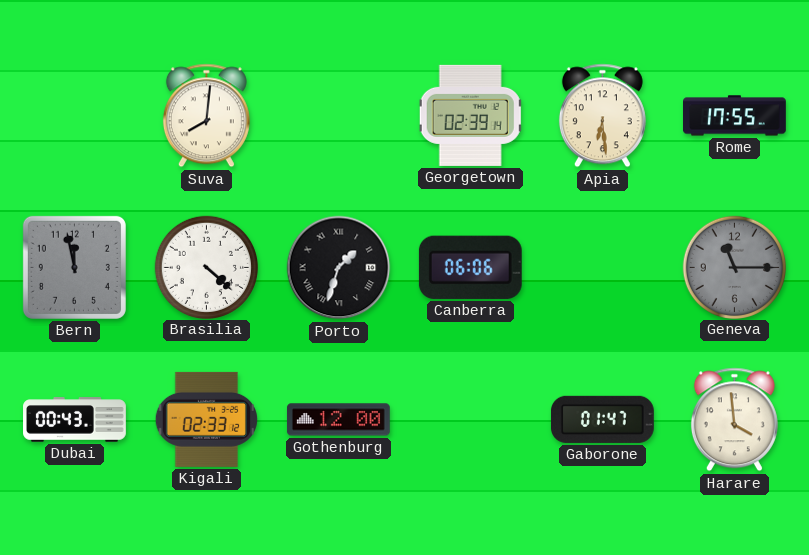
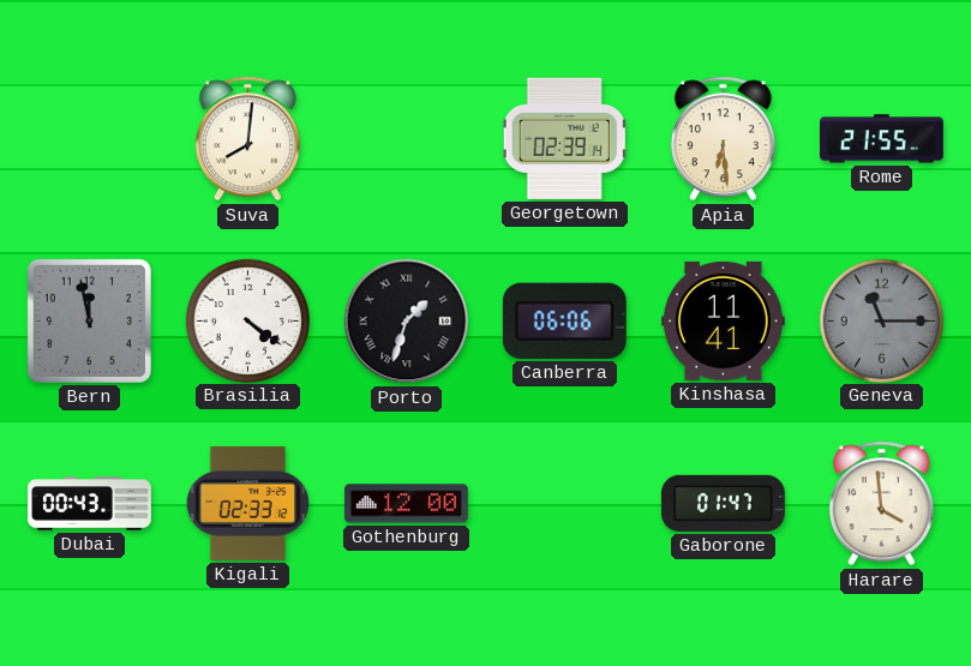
Rome: 17:55 -> 21:55
Brasilia: 4:22 -> 4:21
Kinshasa: none -> 11:41
